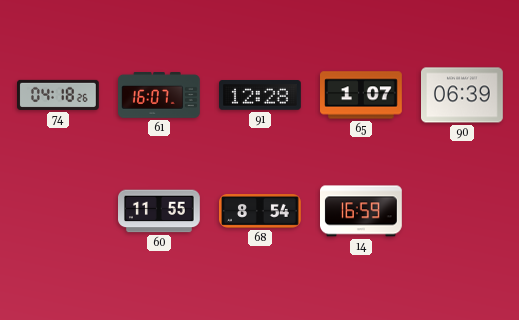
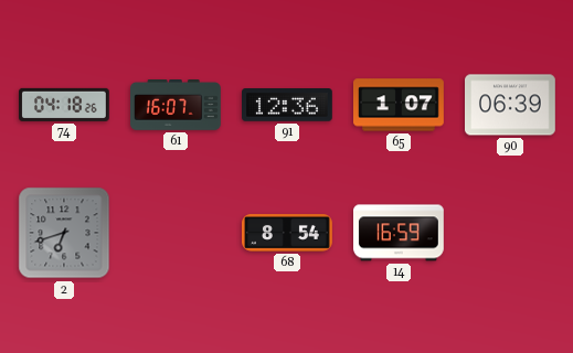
91: 12:28 -> 12:36
2: none -> 6:42
60: 11:55 -> none
